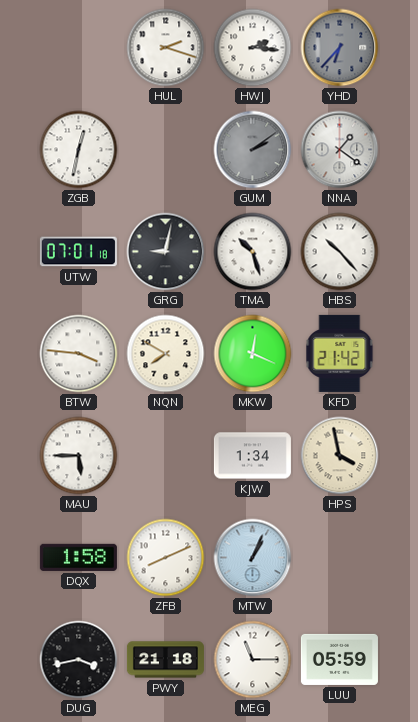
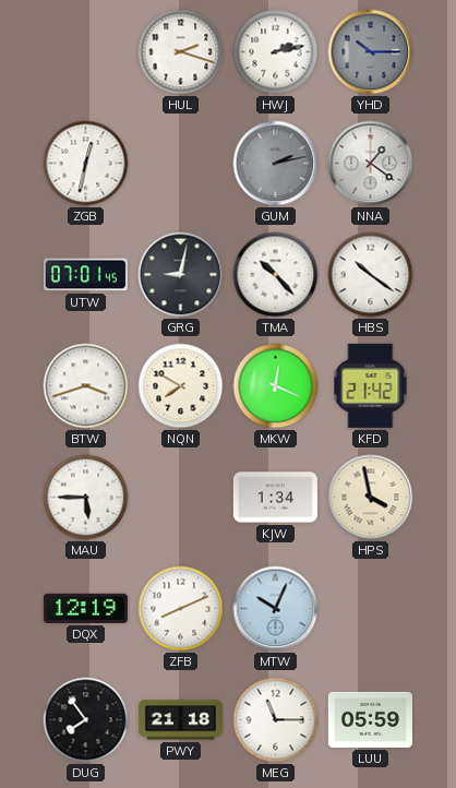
HWJ: 2:16 -> 2:13
YHD: 6:37 -> 10:15
GUM: 2:09 -> 2:13
UTW: 07:01:18 -> 07:01:45
TMA: 10:27 -> 10:23
HBS: 10:23 -> 10:21
BTW: 3:46 -> 3:42
DQX: 1:58 -> 12:19
MTW: 1:04 -> 10:04
DUG: 3:43 -> 7:54
